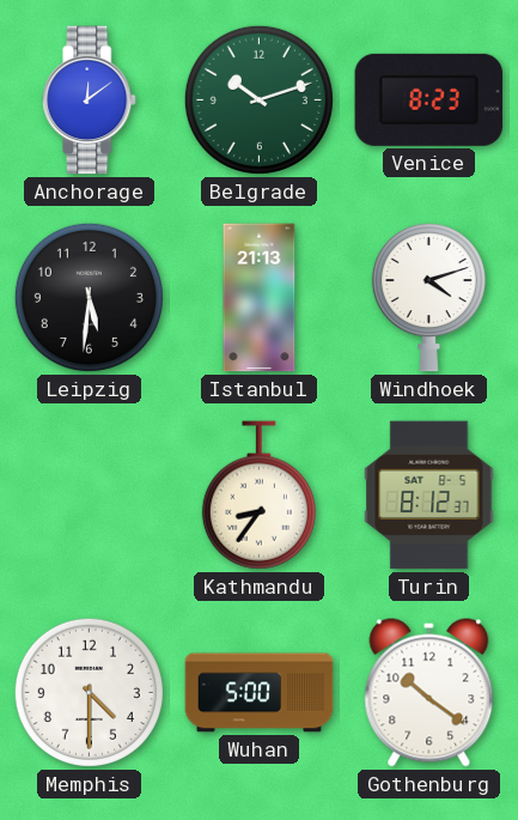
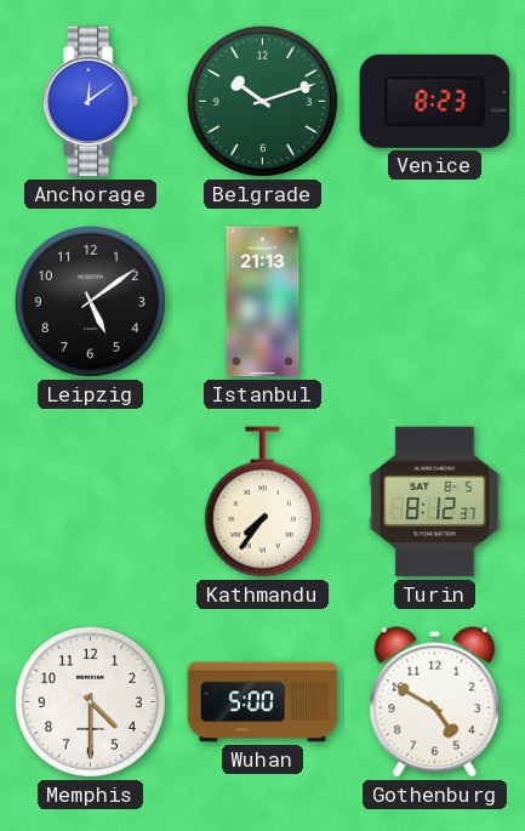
Leipzig: 5:31 -> 5:09
Windhoek: 4:12 -> none
Kathmandu: 8:36 -> 7:36
Gothenburg: 10:21 -> 4:50
